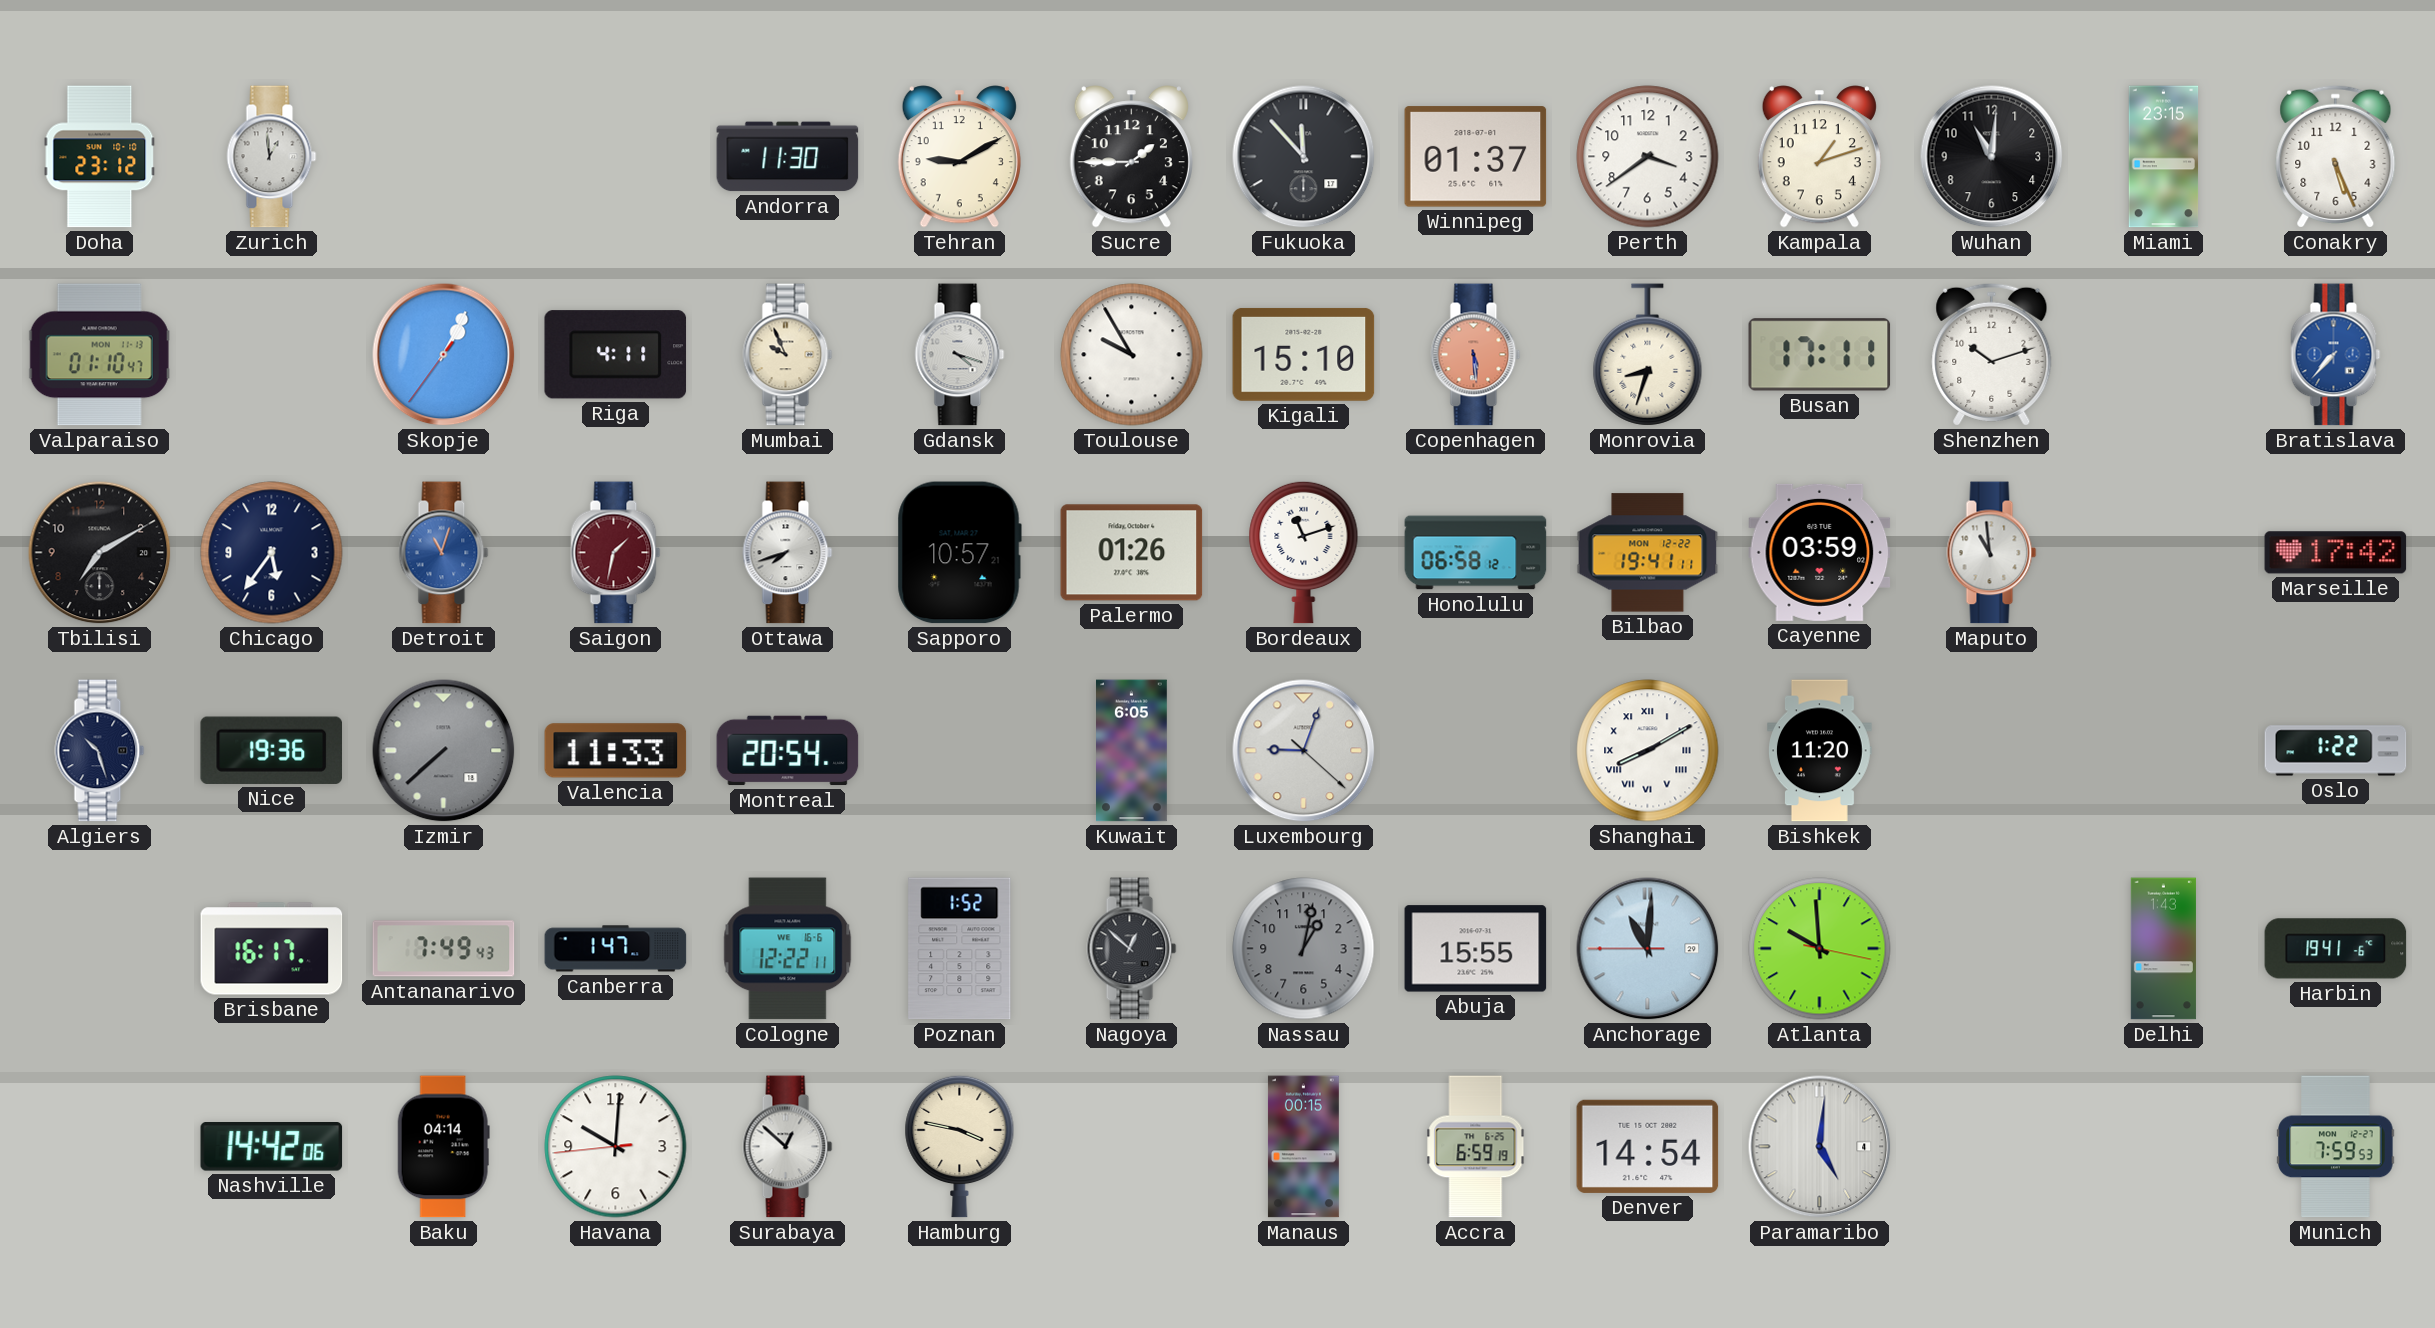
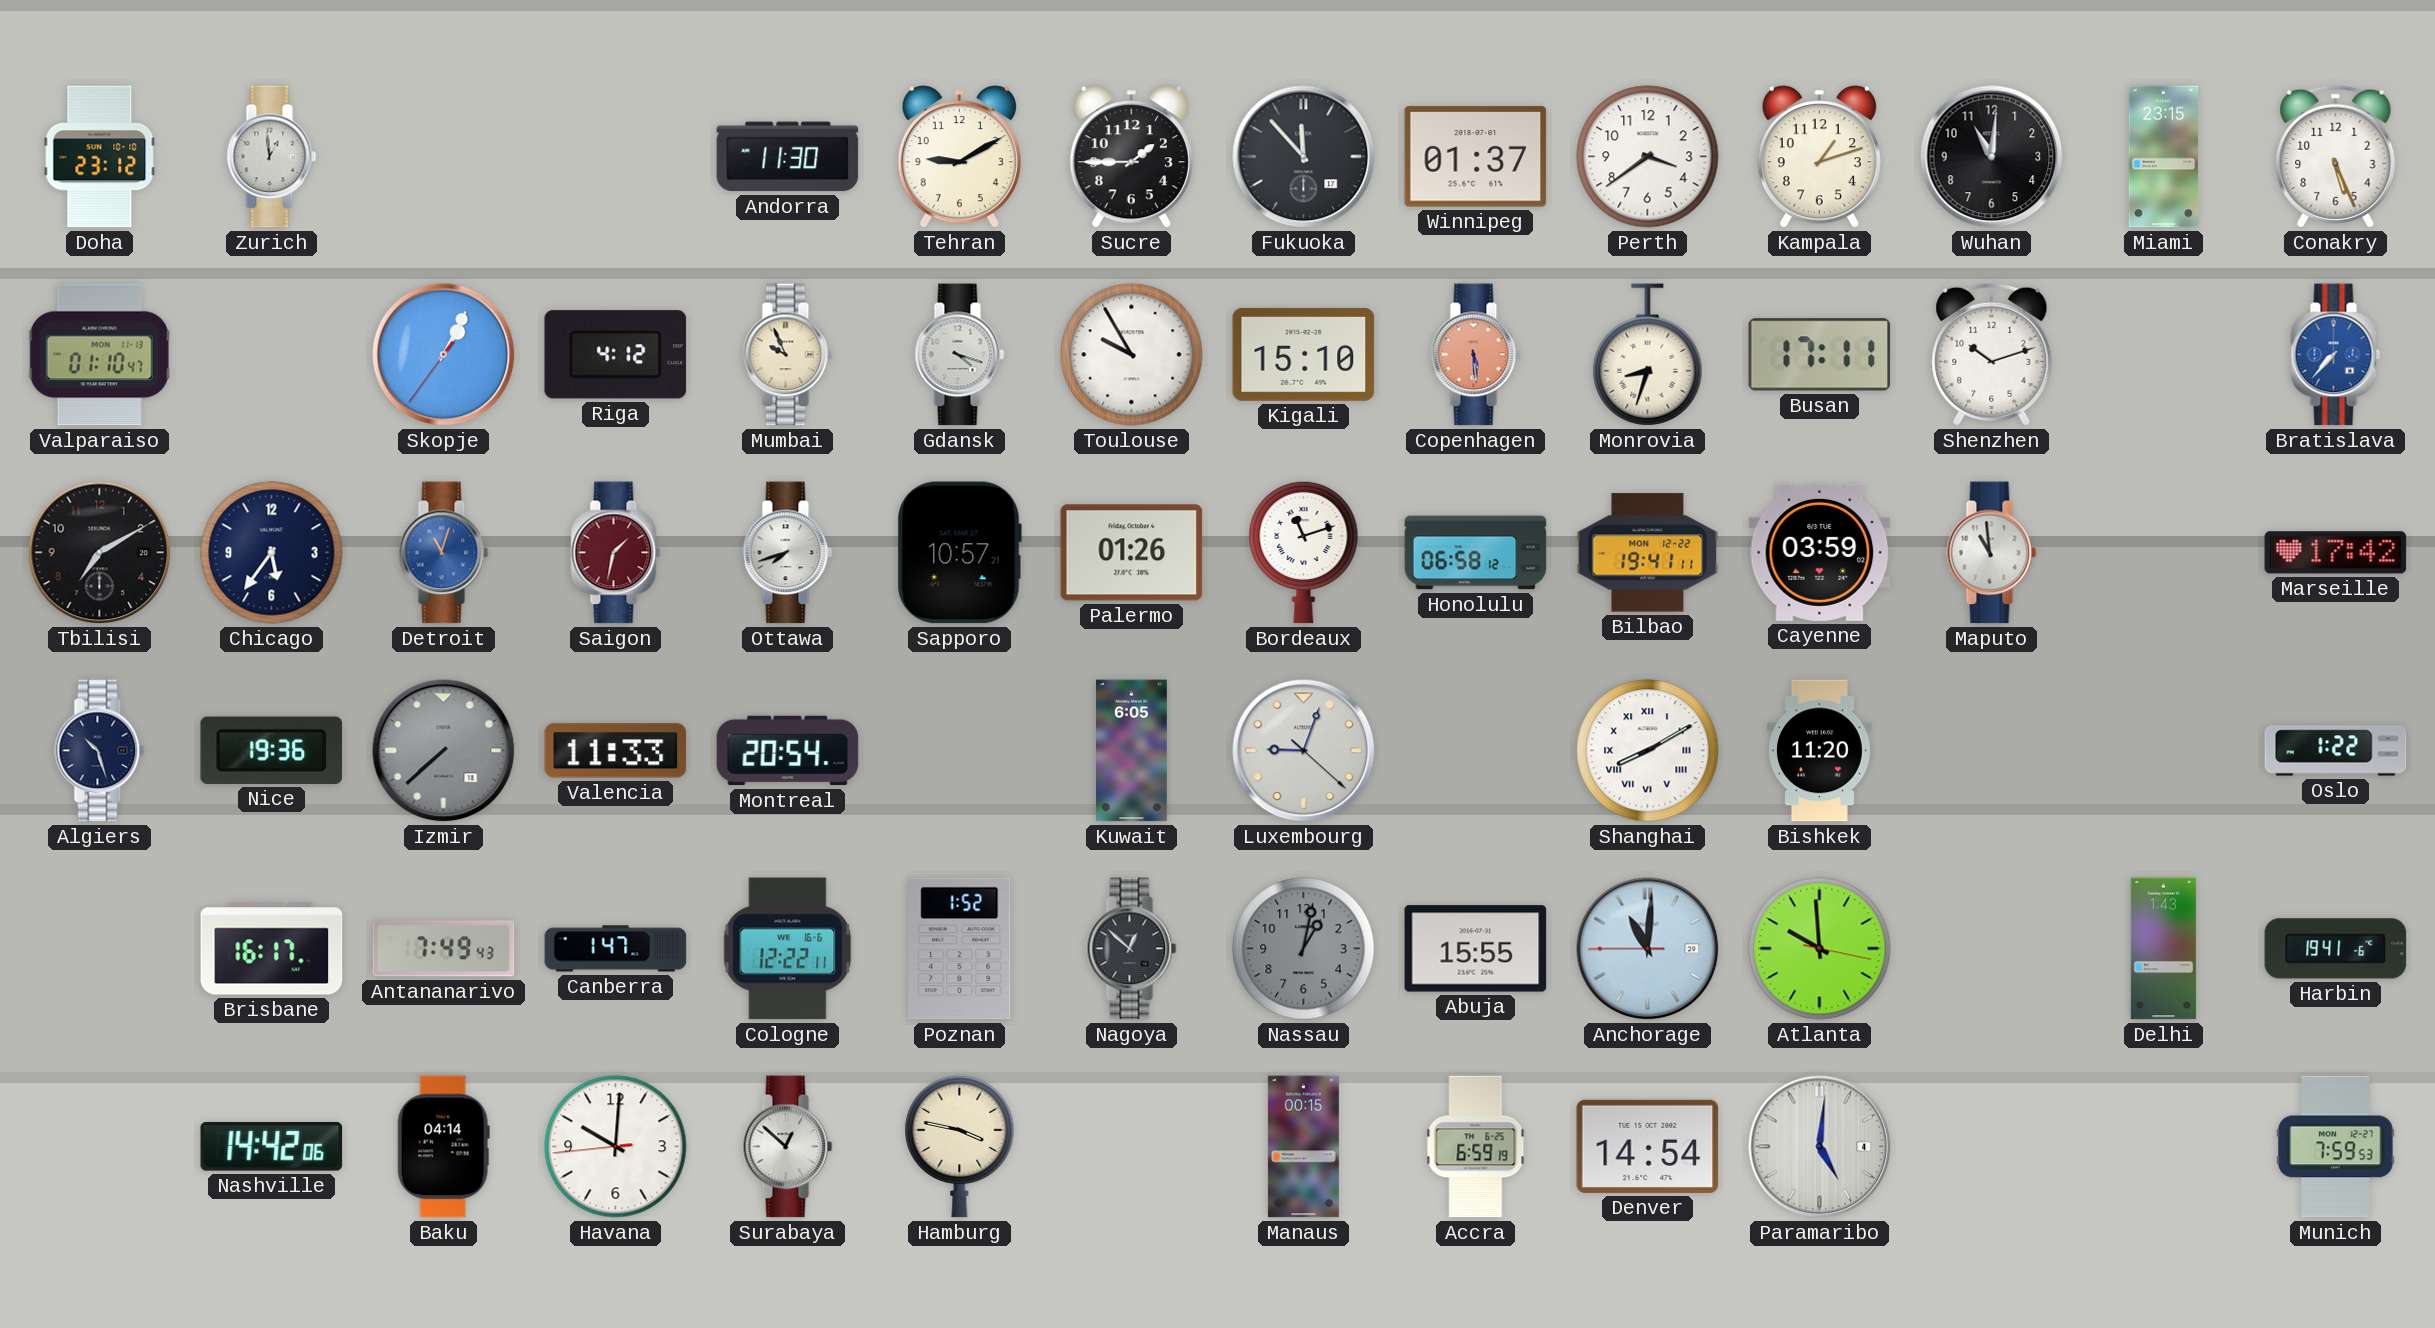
Riga: 4:11 -> 4:12
